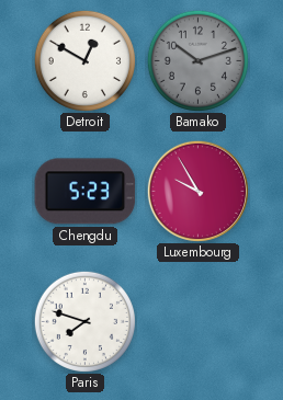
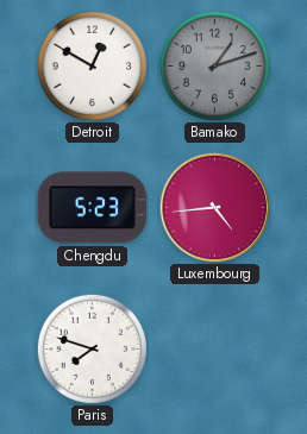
Bamako: 10:12 -> 1:12
Luxembourg: 9:55 -> 4:44
